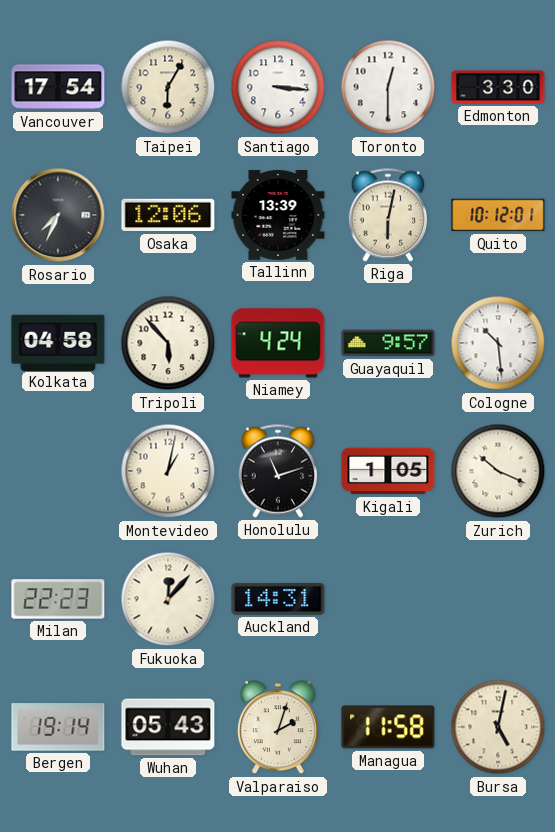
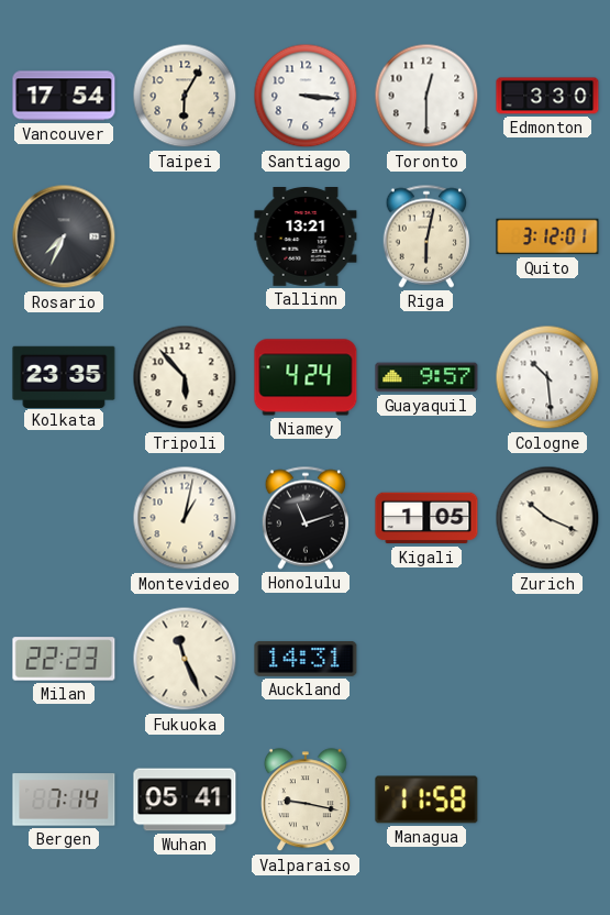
Osaka: 12:06 -> none
Tallinn: 13:39 -> 13:21
Quito: 10:12 -> 3:12
Kolkata: 04:58 -> 23:35
Fukuoka: 12:07 -> 11:26
Bergen: 19:14 -> 7:14
Wuhan: 05:43 -> 05:41
Valparaiso: 2:03 -> 9:17
Bursa: 5:02 -> none
